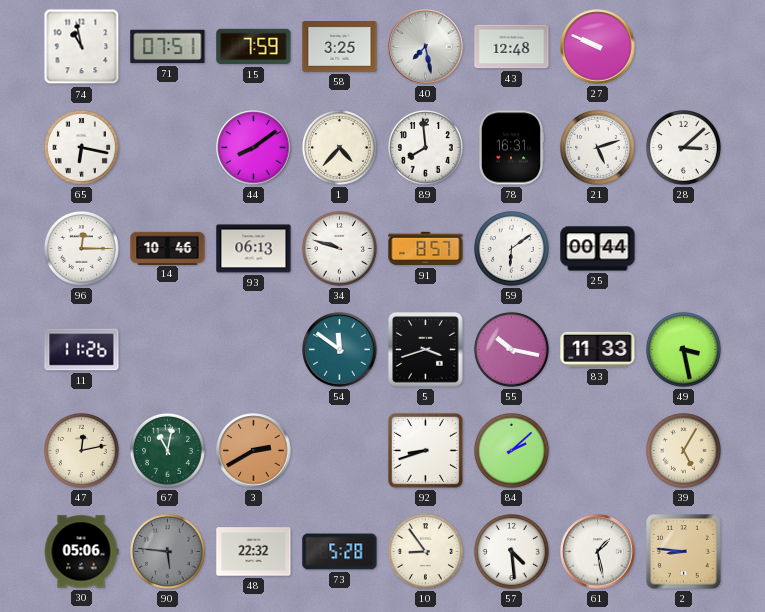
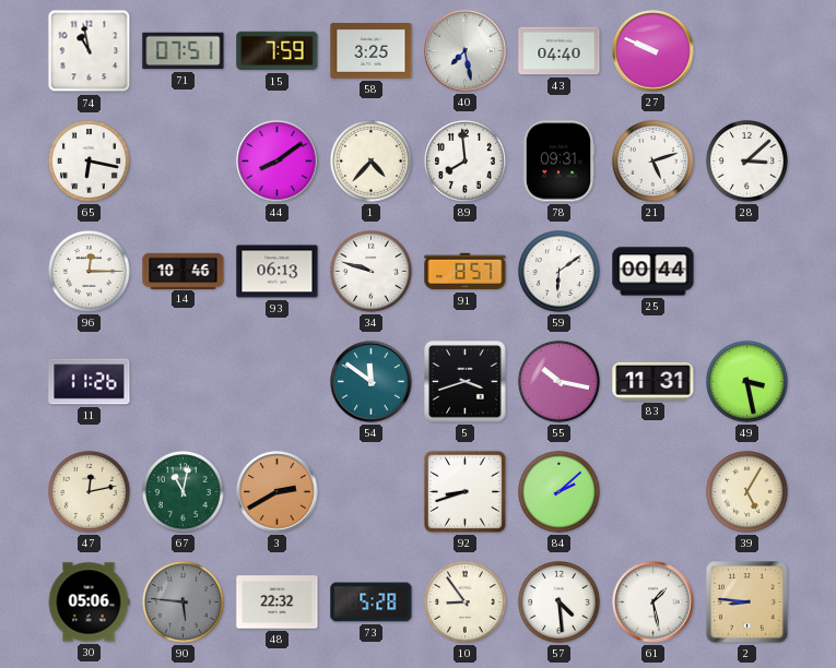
43: 12:48 -> 04:40
78: 16:31 -> 09:31
83: 11:33 -> 11:31
